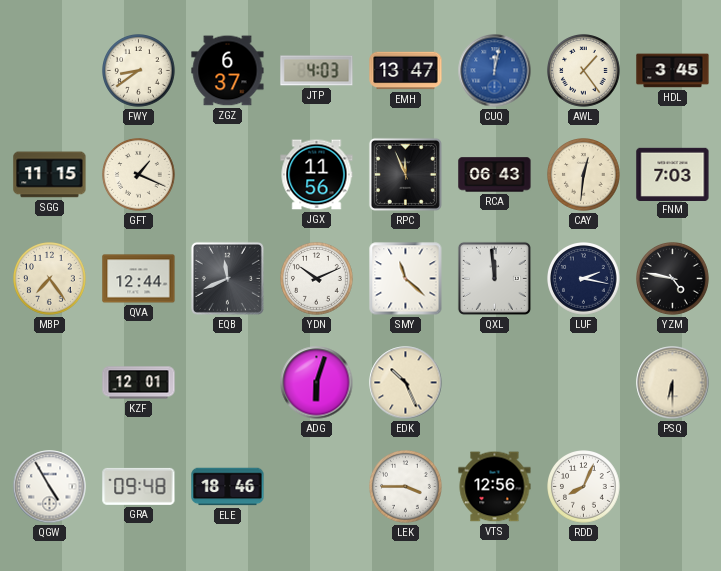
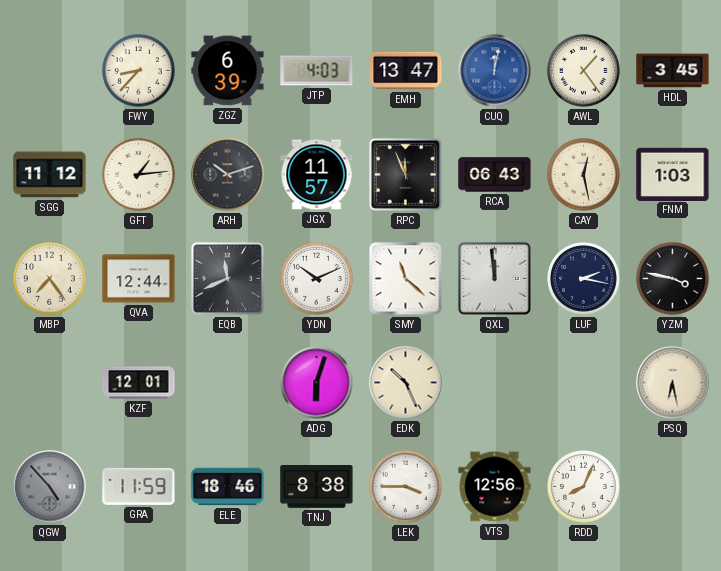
FWY: 8:39 -> 8:37
ZGZ: 6:37 -> 6:39
SGG: 11:15 -> 11:12
GFT: 1:19 -> 1:14
ARH: none -> 10:12
JGX: 11:56 -> 11:57
CAY: 12:31 -> 12:28
FNM: 7:03 -> 1:03
YZM: 4:47 -> 3:47
PSQ: 6:30 -> 6:28
QGW: 4:55 -> 4:53
QGW dial: white -> grey
GRA: 09:48 -> 11:59
TNJ: none -> 8:38
